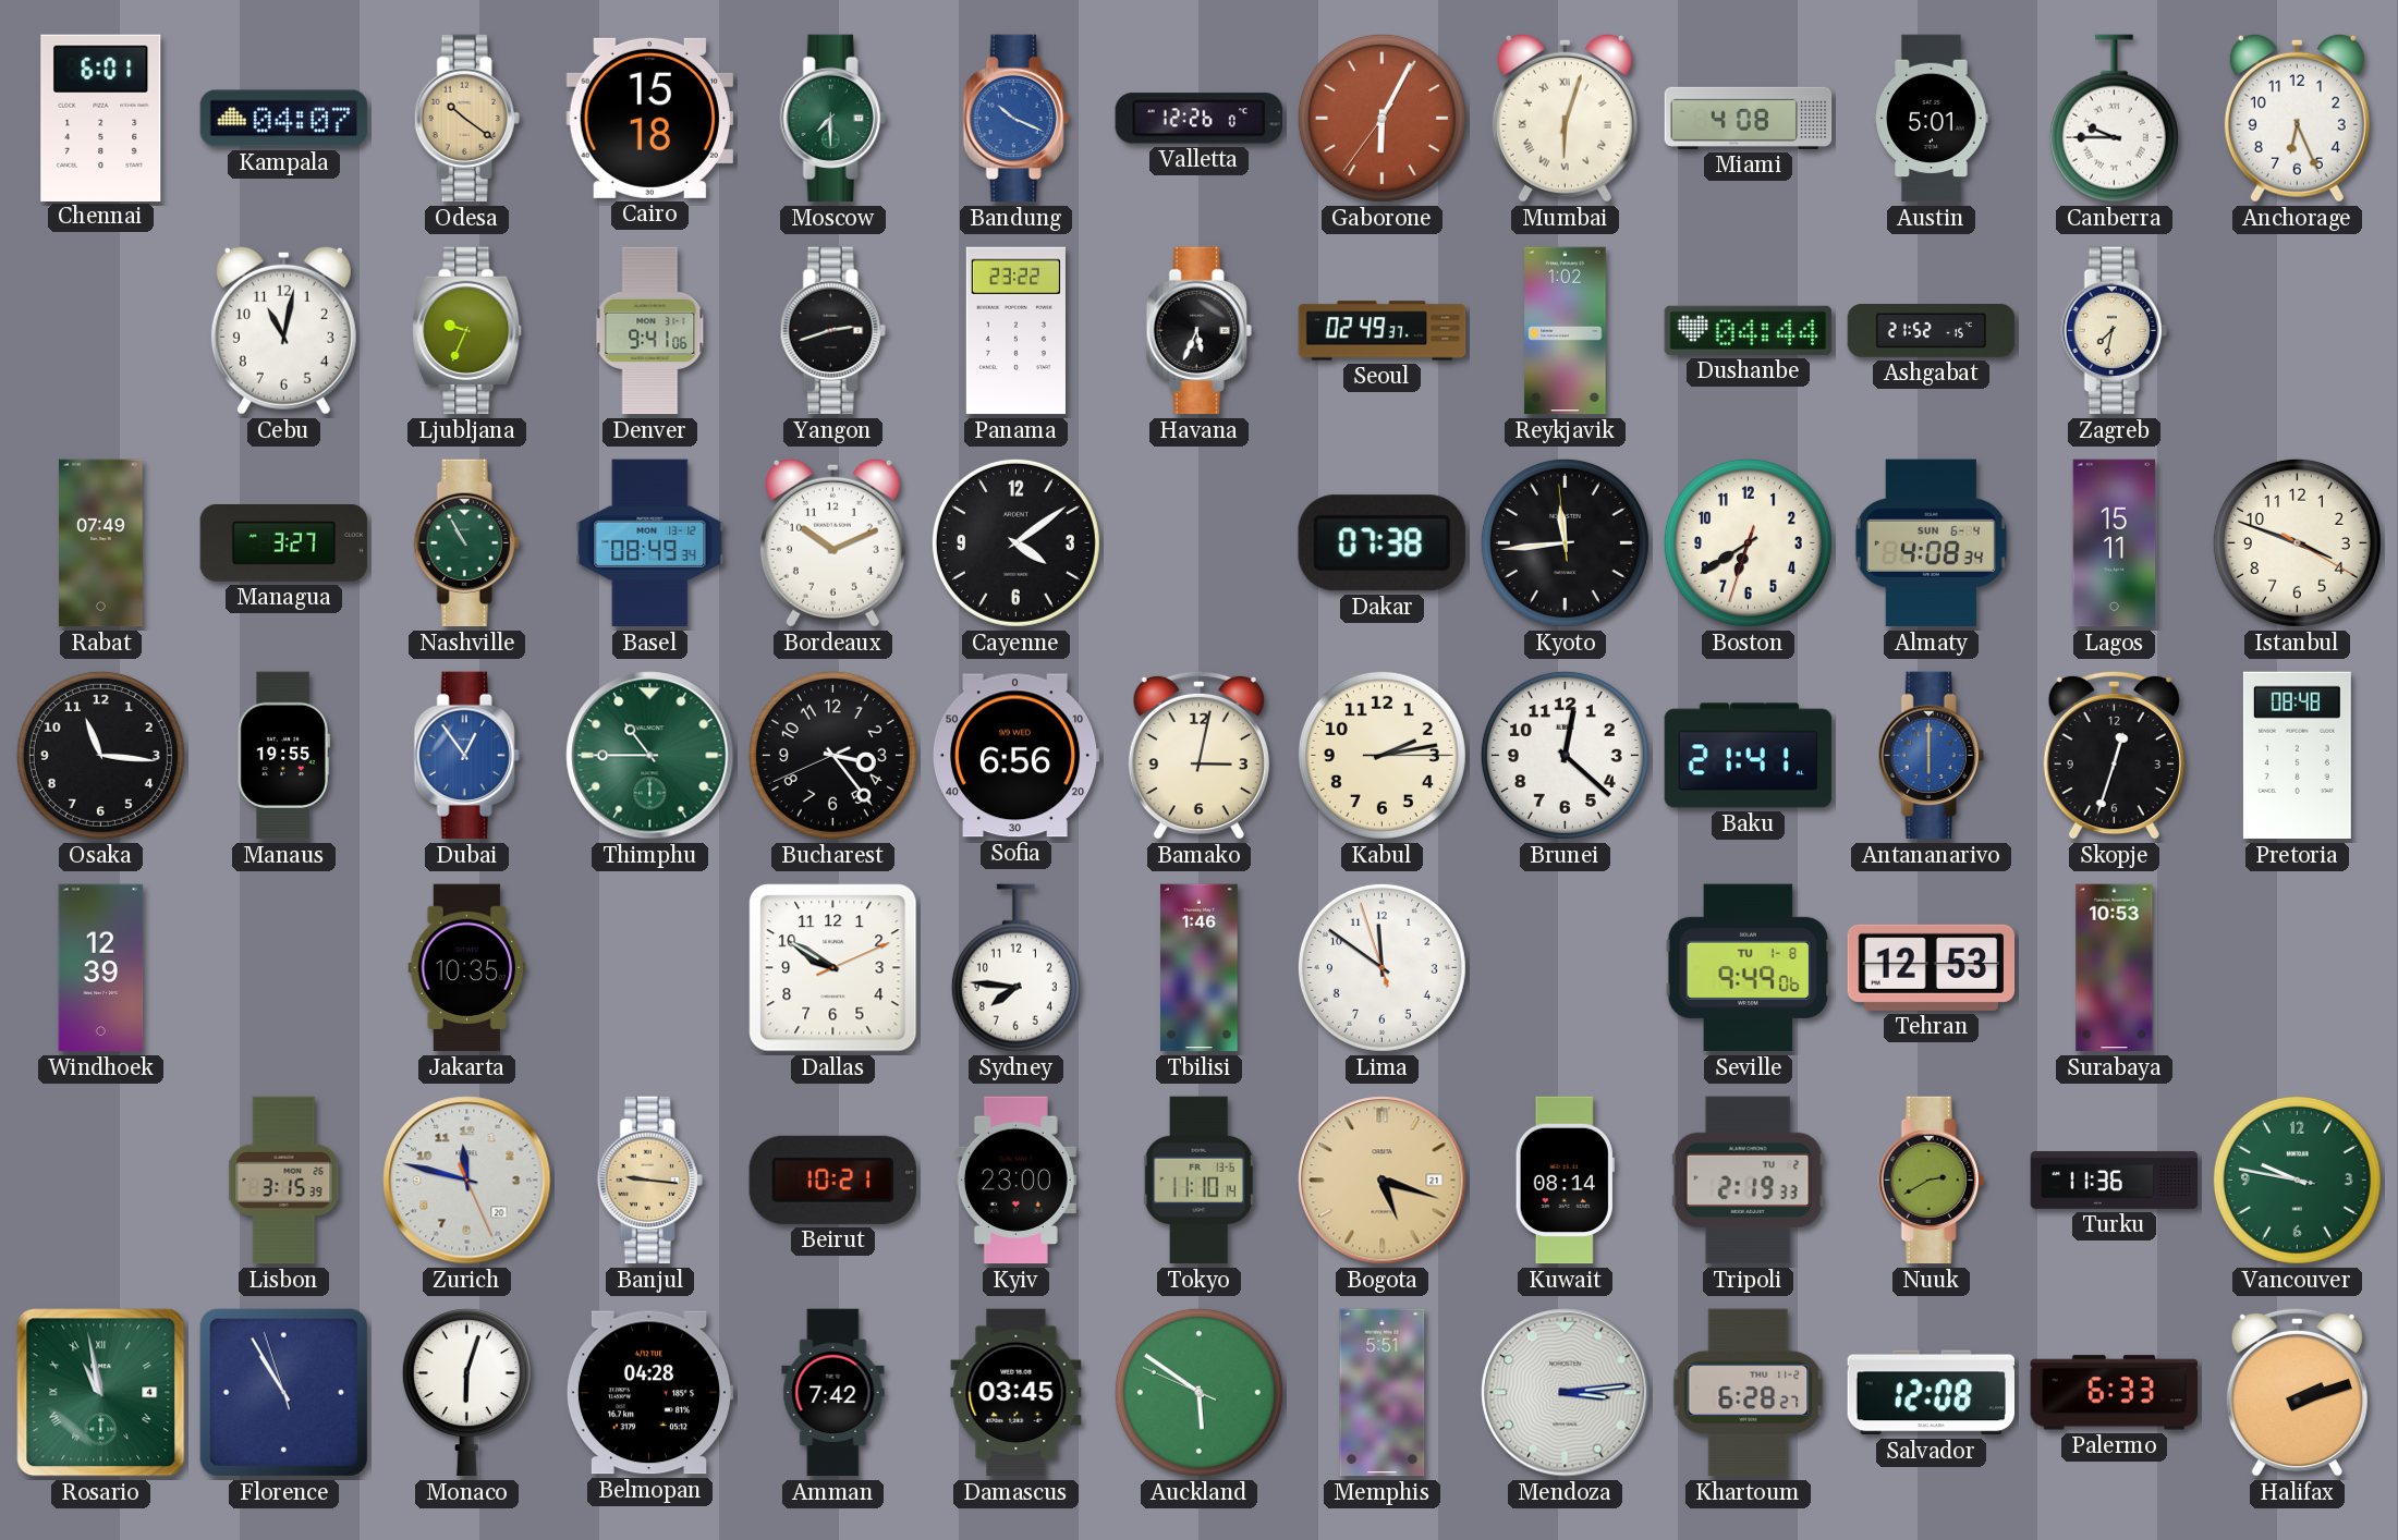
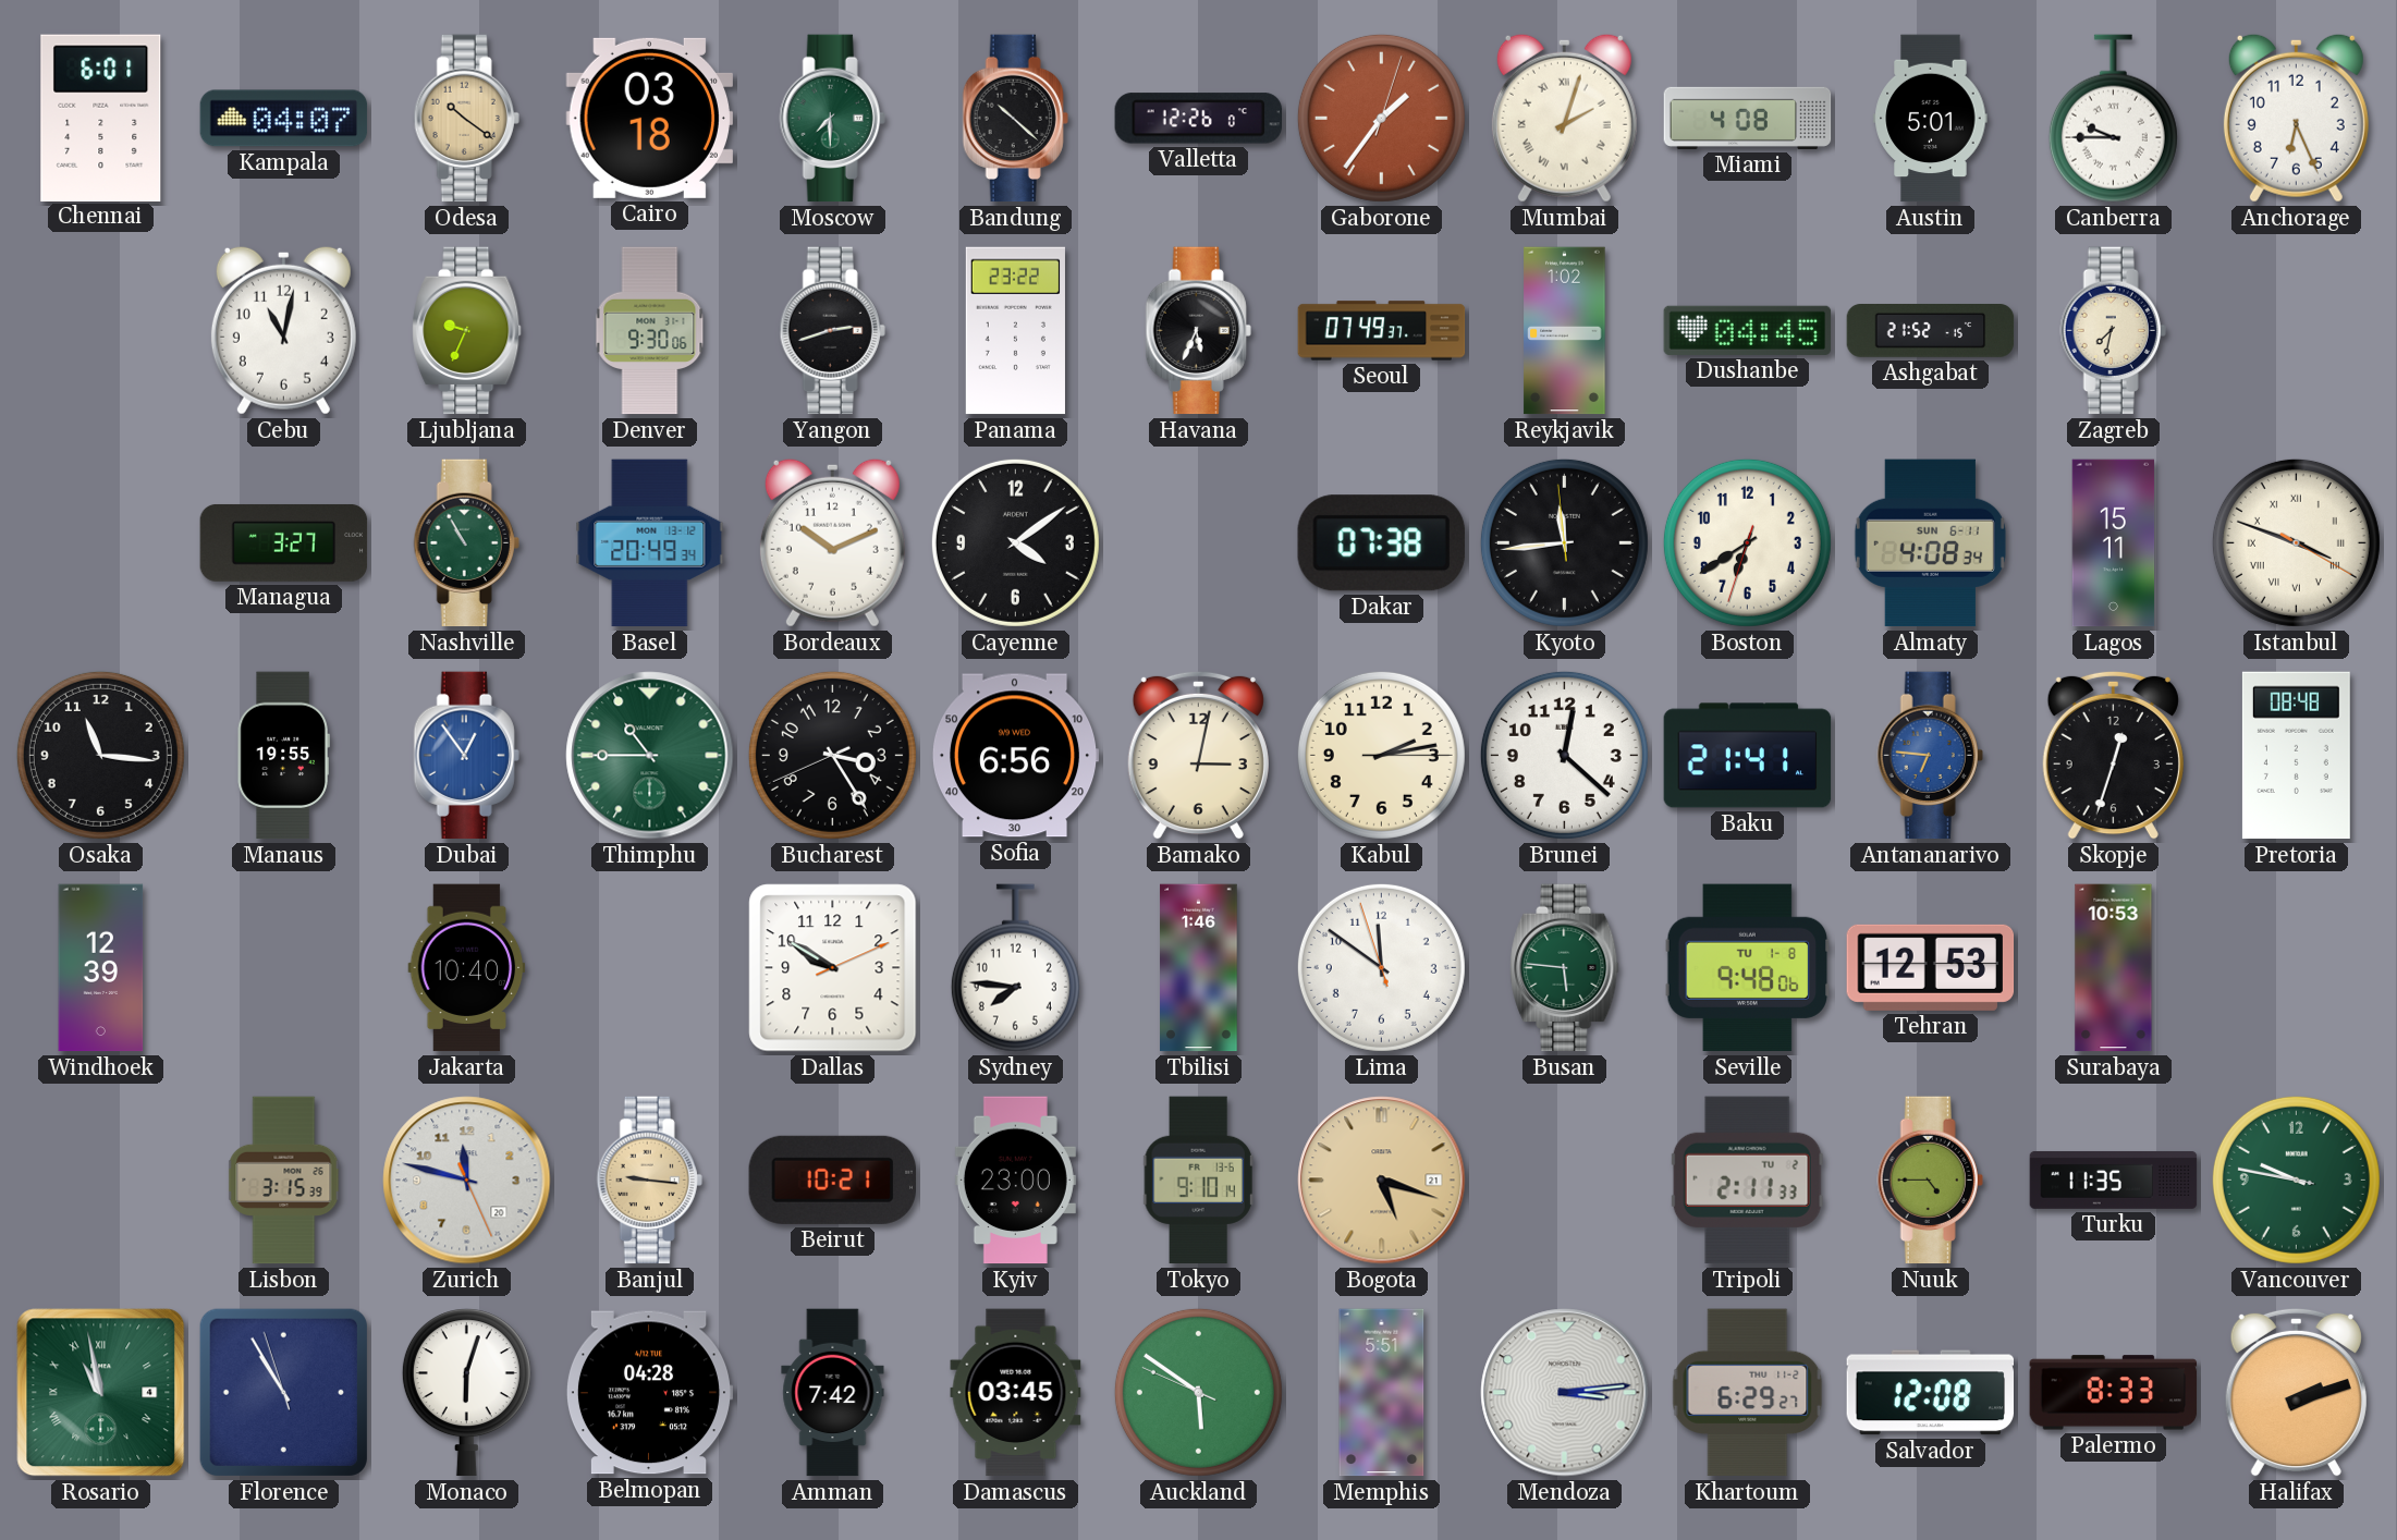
Cairo: 15:18 -> 03:18
Bandung: 10:19 -> 10:22
Bandung dial: blue -> black
Gaborone: 6:04 -> 1:36
Mumbai: 6:03 -> 2:03
Denver: 9:41 -> 9:30
Seoul: 02:49 -> 07:49
Dushanbe: 04:44 -> 04:45
Rabat: 07:49 -> none
Basel: 08:49 -> 20:49
Almaty date: SUN 6-4 -> SUN 6-11
Istanbul numerals: Arabic -> Roman
Bucharest: 3:23 -> 3:24
Antananarivo: 6:00 -> 6:46
Jakarta: 10:35 -> 10:40
Busan: none -> 5:46
Seville: 9:49 -> 9:48
Tokyo: 11:10 -> 9:10
Kuwait: 08:14 -> none
Tripoli: 2:19 -> 2:11
Nuuk: 2:40 -> 4:45
Turku: 11:36 -> 11:35
Khartoum: 6:28 -> 6:29
Palermo: 6:33 -> 8:33
